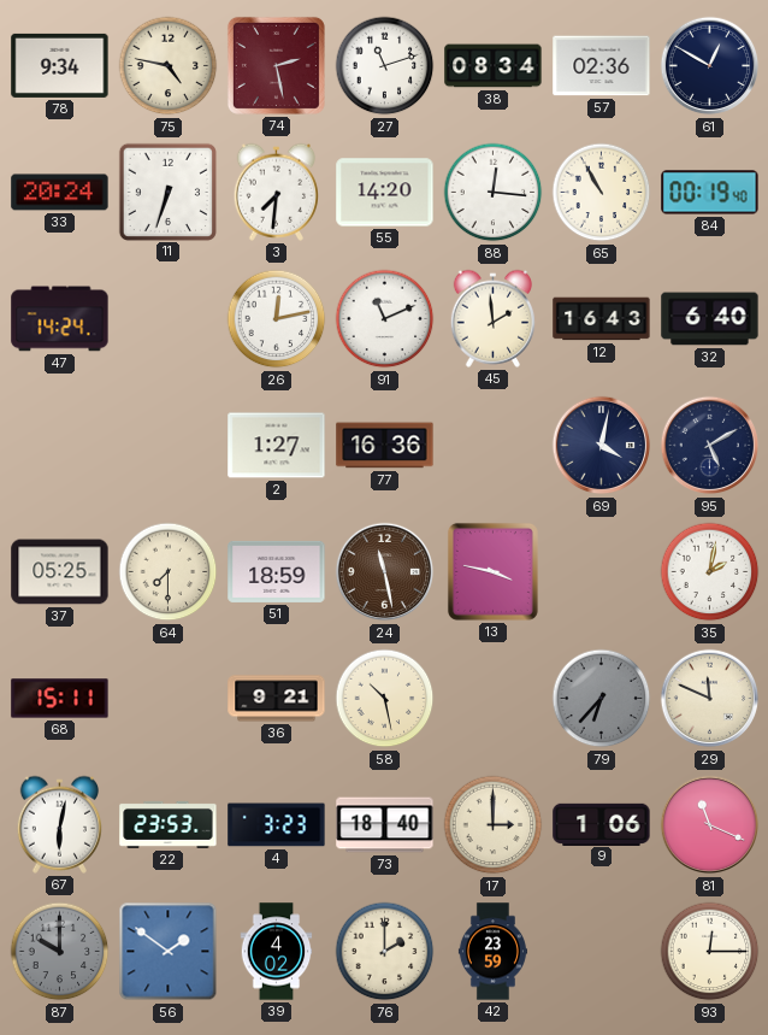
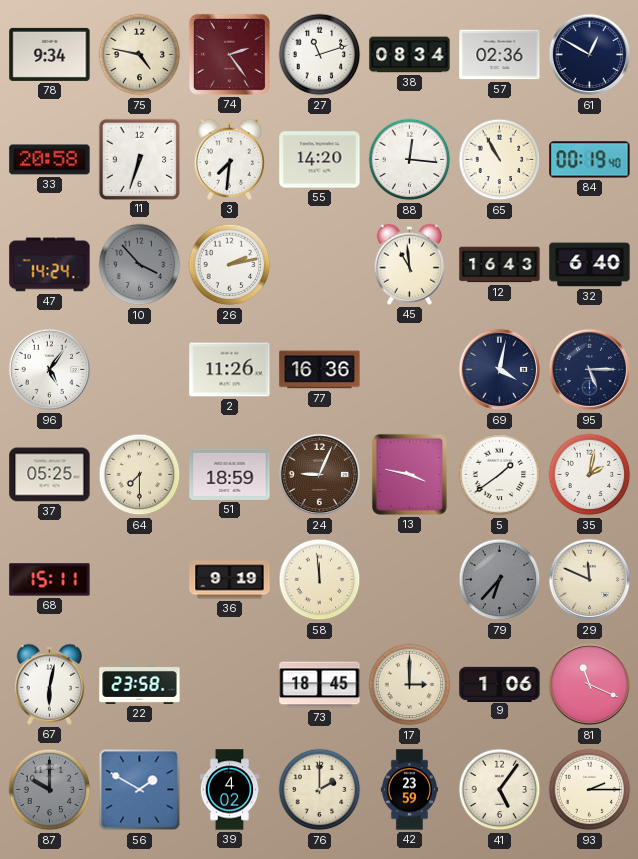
74: 2:28 -> 2:24
33: 20:24 -> 20:58
10: none -> 3:53
26: 12:13 -> 2:13
91: 11:11 -> none
45: 1:59 -> 10:59
96: none -> 5:06
2: 1:27 -> 11:26
95: 5:10 -> 5:15
24: 11:28 -> 9:04
5: none -> 1:39
36: 9:21 -> 9:19
58: 10:28 -> 11:59
22: 23:53 -> 23:58
4: 3:23 -> none
73: 18:40 -> 18:45
56: 1:51 -> 1:50
41: none -> 5:06
93: 12:15 -> 2:15
